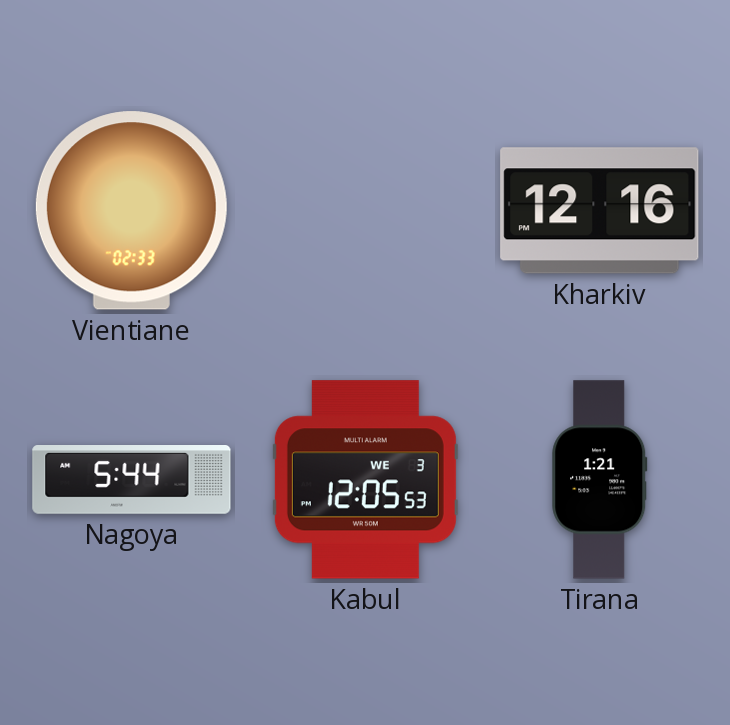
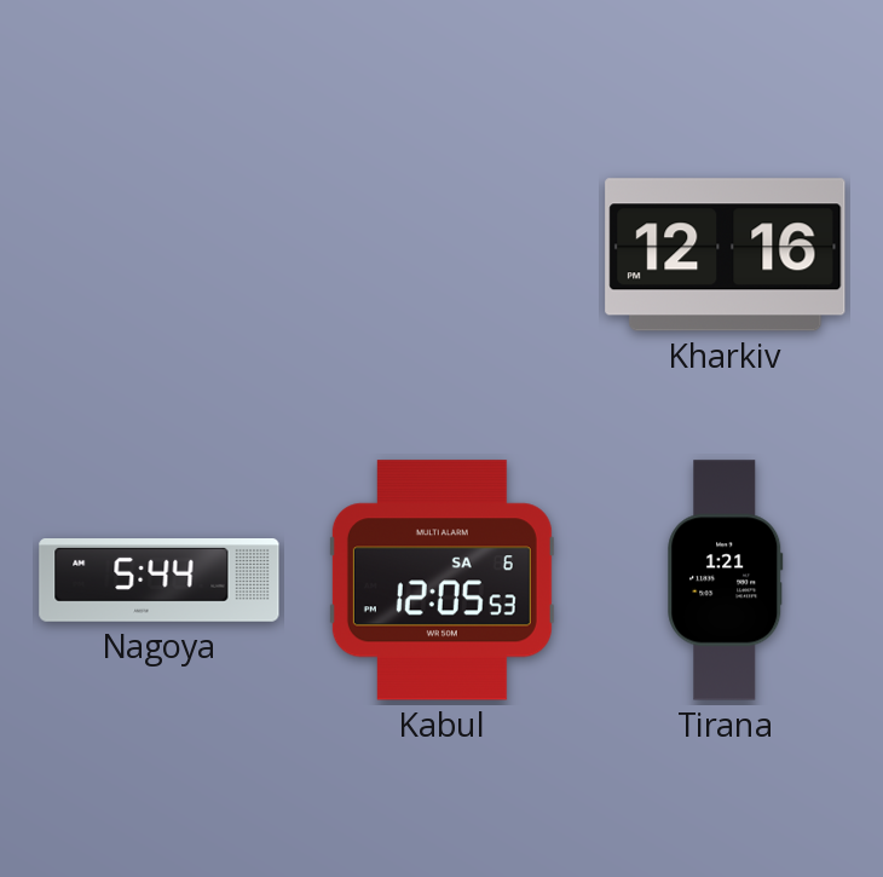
Vientiane: 02:33 -> none
Kabul date: WE 3 -> SA 6
